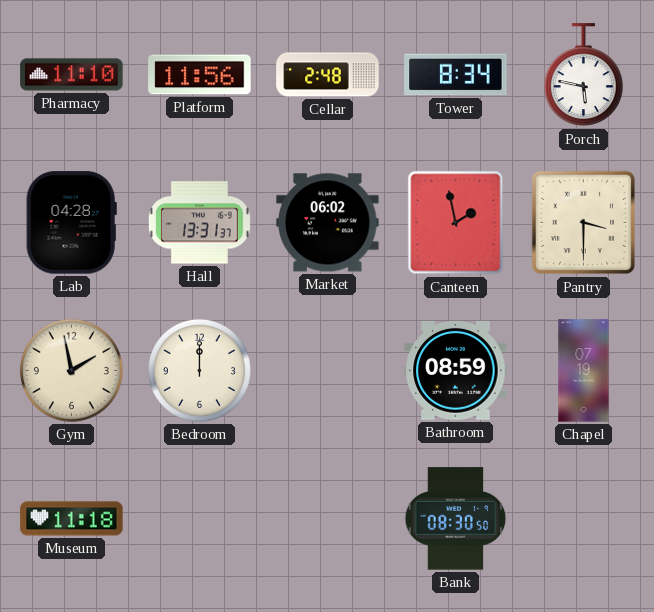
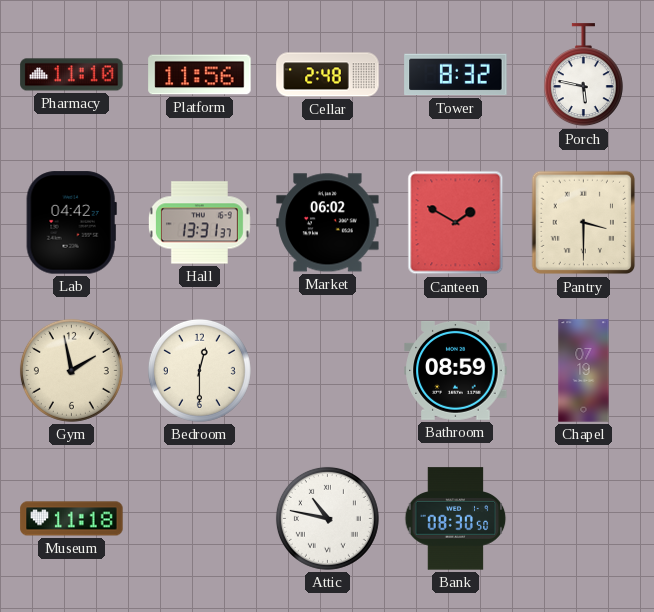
Tower: 8:34 -> 8:32
Lab: 04:28 -> 04:42
Canteen: 1:58 -> 1:50
Bedroom: 12:00 -> 12:30
Attic: none -> 10:47
